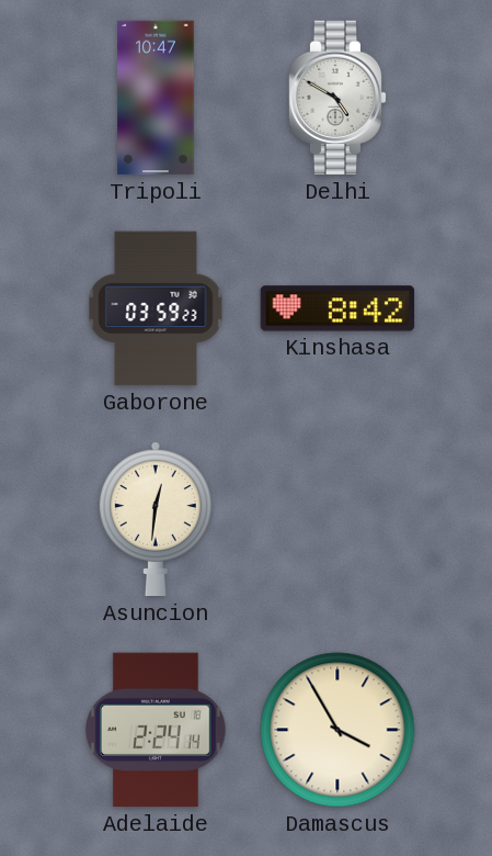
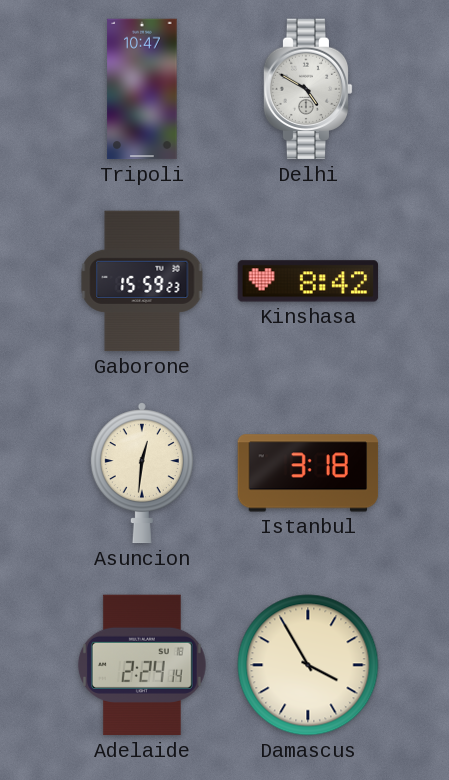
Gaborone: 03:59 -> 15:59
Istanbul: none -> 3:18
